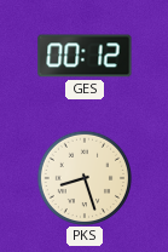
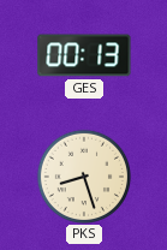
GES: 00:12 -> 00:13
